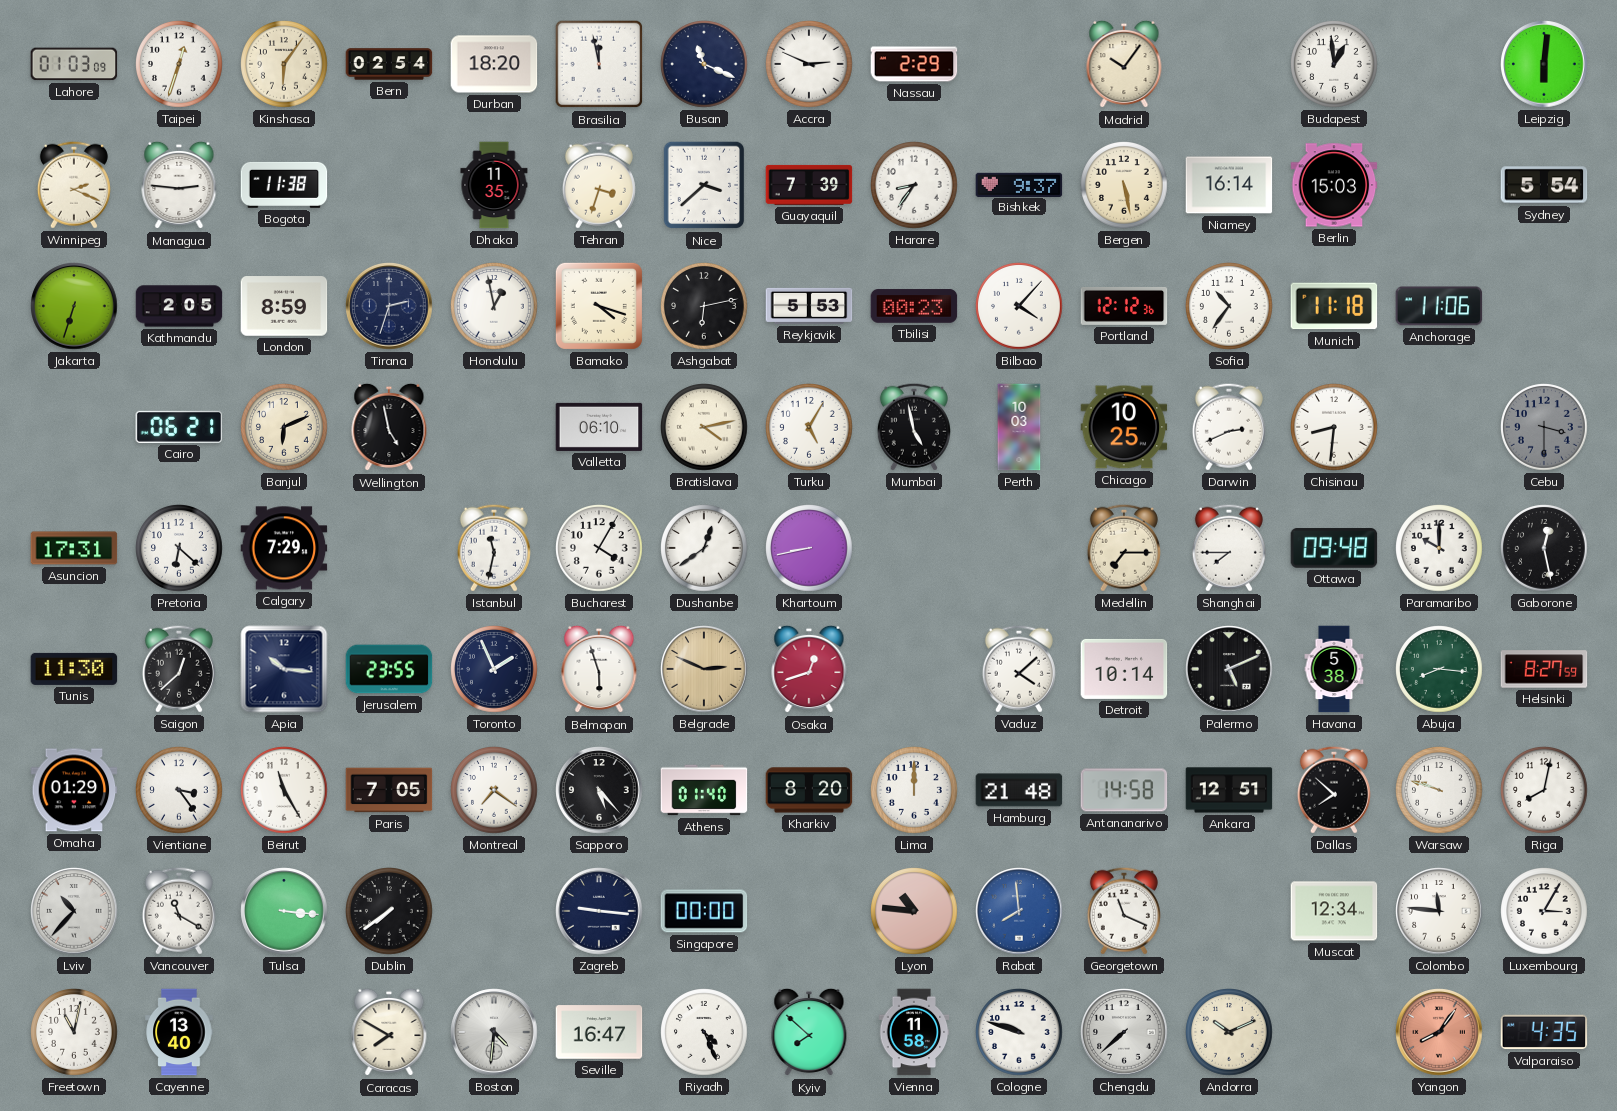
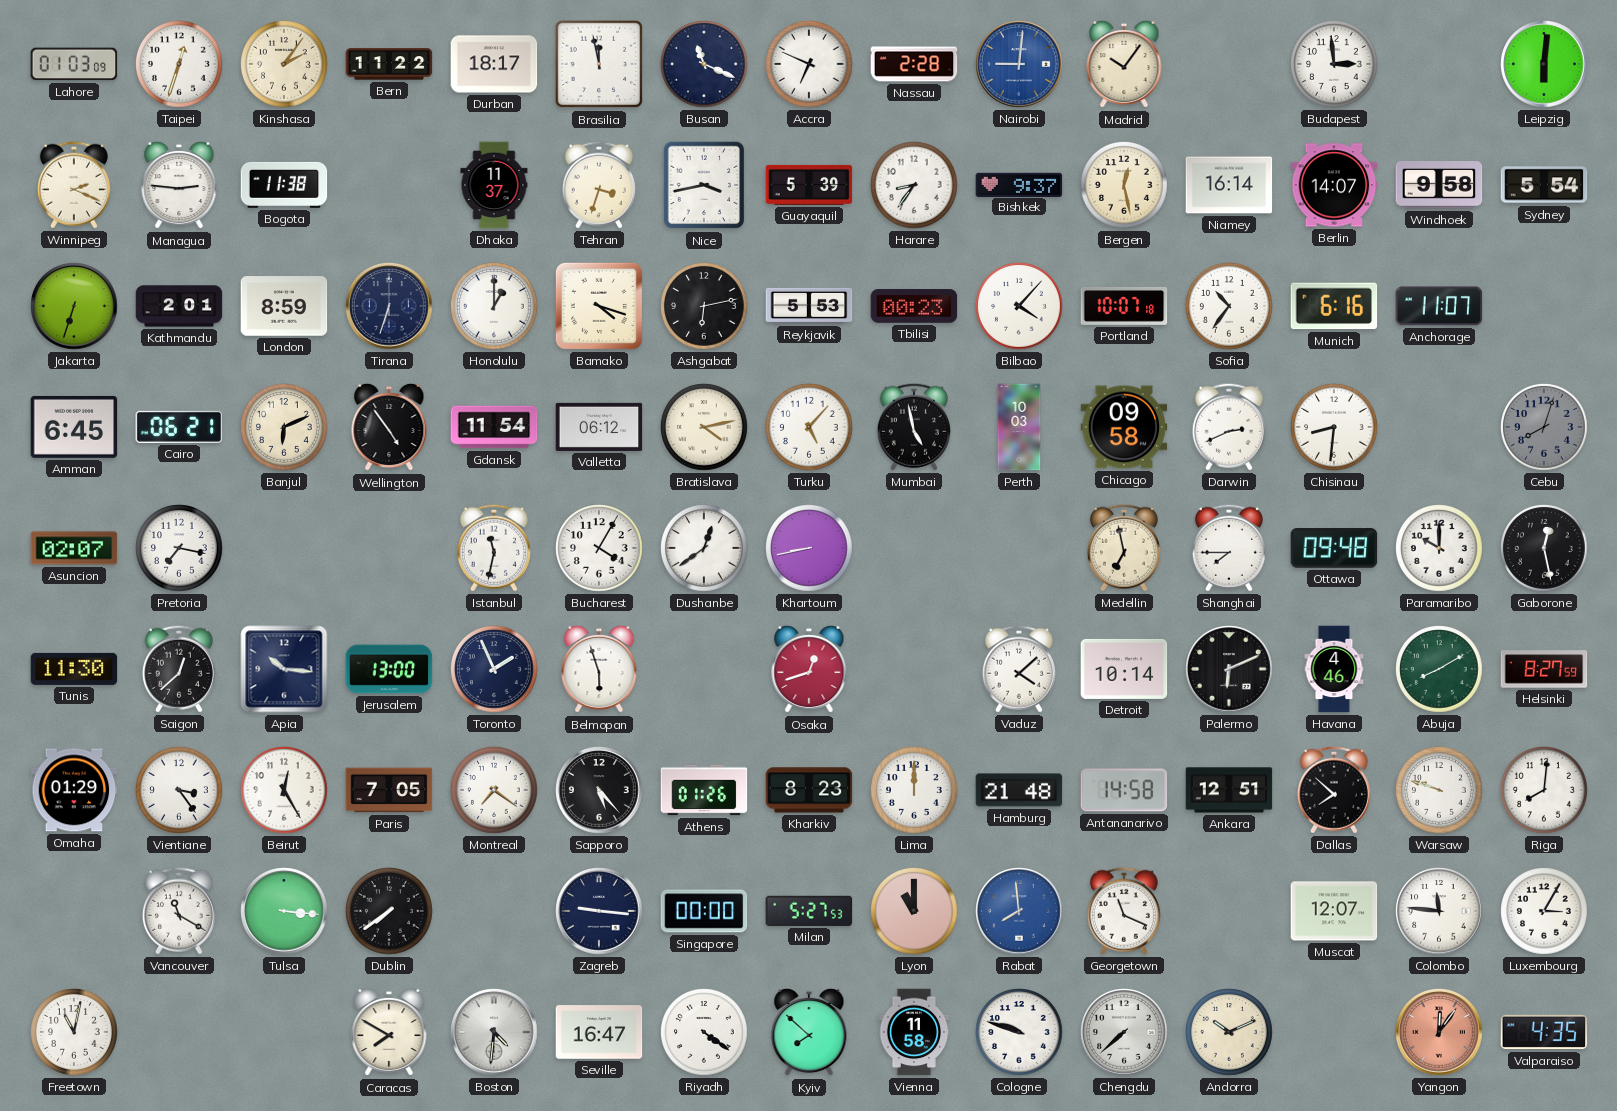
Kinshasa: 6:06 -> 2:06
Bern: 02:54 -> 11:22
Durban: 18:20 -> 18:17
Accra: 2:49 -> 6:49
Nassau: 2:29 -> 2:28
Nairobi: none -> 9:01
Budapest: 12:59 -> 2:59
Dhaka: 11:35 -> 11:37
Nice: 3:38 -> 3:43
Guayaquil: 7:39 -> 5:39
Bergen: 5:28 -> 12:28
Berlin: 15:03 -> 14:07
Windhoek: none -> 9:58
Kathmandu: 2:05 -> 2:01
Tirana: 2:33 -> 6:33
Honolulu: 12:58 -> 1:00
Portland: 12:12 -> 10:07
Munich: 11:18 -> 6:16
Anchorage: 11:06 -> 11:07
Amman: none -> 6:45
Wellington: 4:58 -> 4:54
Gdansk: none -> 11:54
Valletta: 06:10 -> 06:12
Turku: 5:05 -> 5:07
Chicago: 10:25 -> 09:58
Cebu: 3:30 -> 8:03
Asuncion: 17:31 -> 02:07
Pretoria: 6:22 -> 7:17
Calgary: 7:29 -> none
Medellin: 7:15 -> 6:58
Jerusalem: 23:55 -> 13:00
Belgrade: 2:49 -> none
Palermo: 5:11 -> 6:11
Havana: 5:38 -> 4:46
Abuja: 8:16 -> 8:10
Beirut: 11:25 -> 12:25
Athens: 01:40 -> 01:26
Kharkiv: 8:20 -> 8:23
Riga: 8:02 -> 8:01
Lviv: 10:37 -> none
Milan: none -> 5:27
Lyon: 10:46 -> 11:00
Muscat: 12:34 -> 12:07
Cayenne: 13:40 -> none
Riyadh: 4:26 -> 4:21
Yangon: 8:06 -> 12:06
